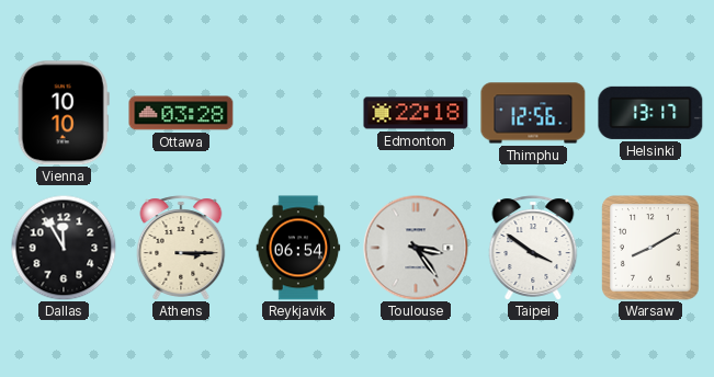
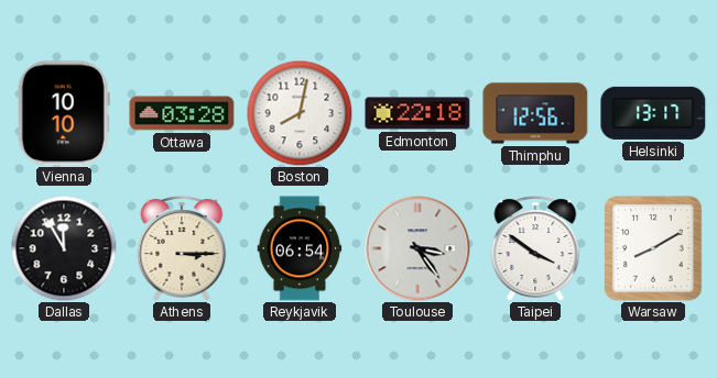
Boston: none -> 8:02
